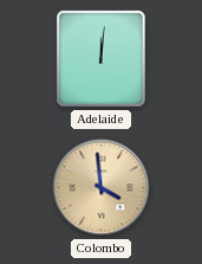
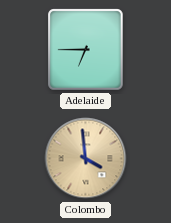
Adelaide: 12:01 -> 6:45
